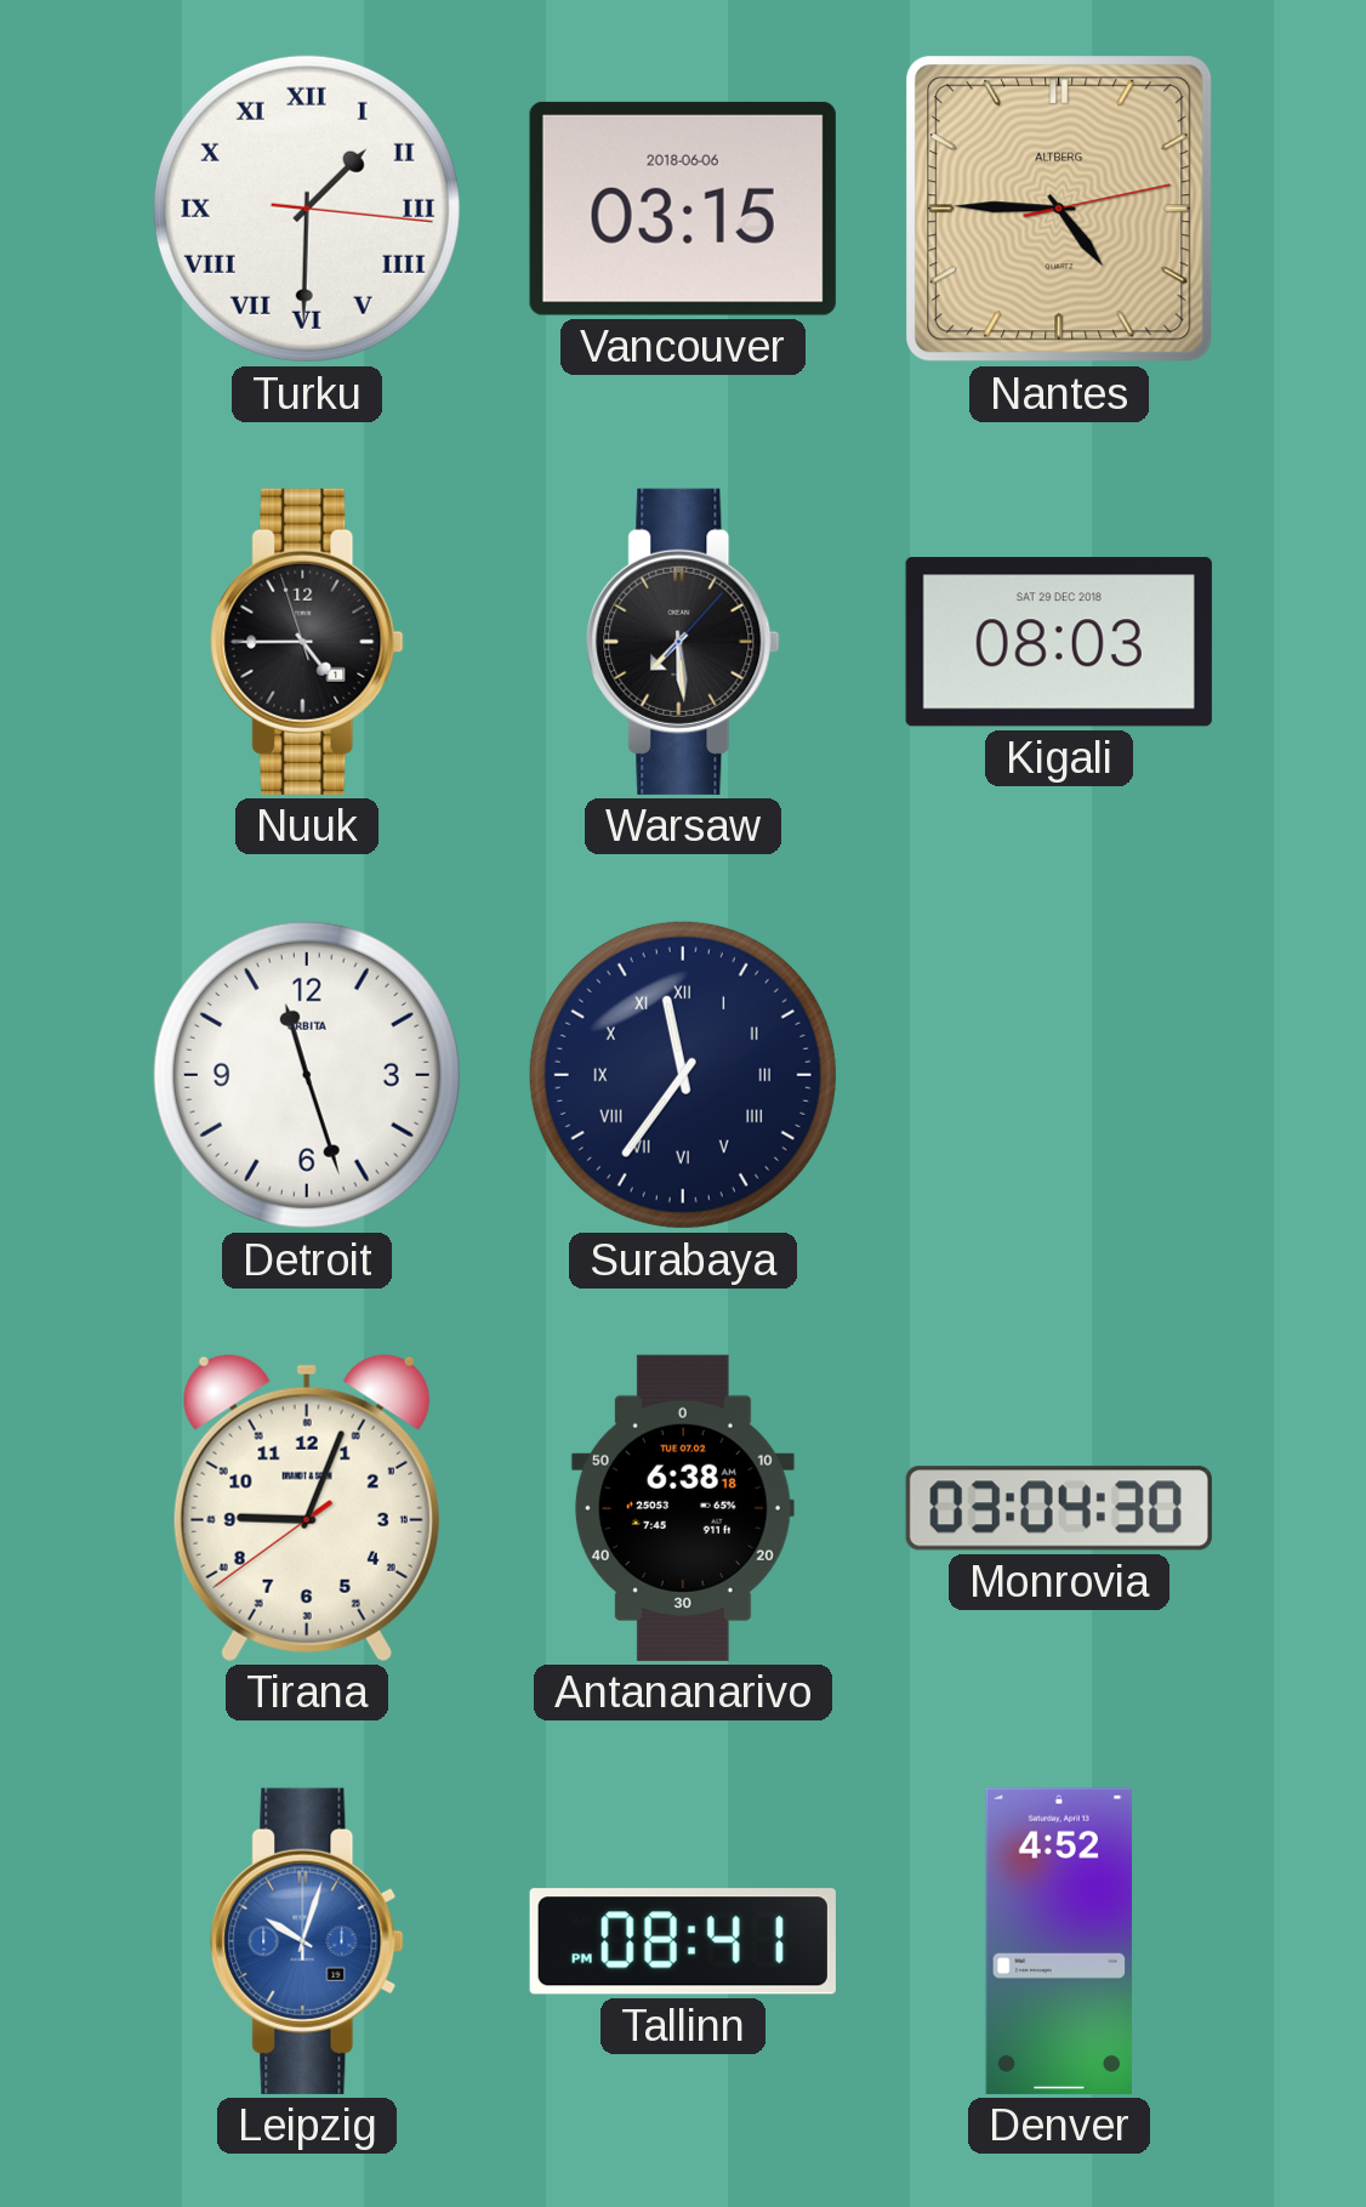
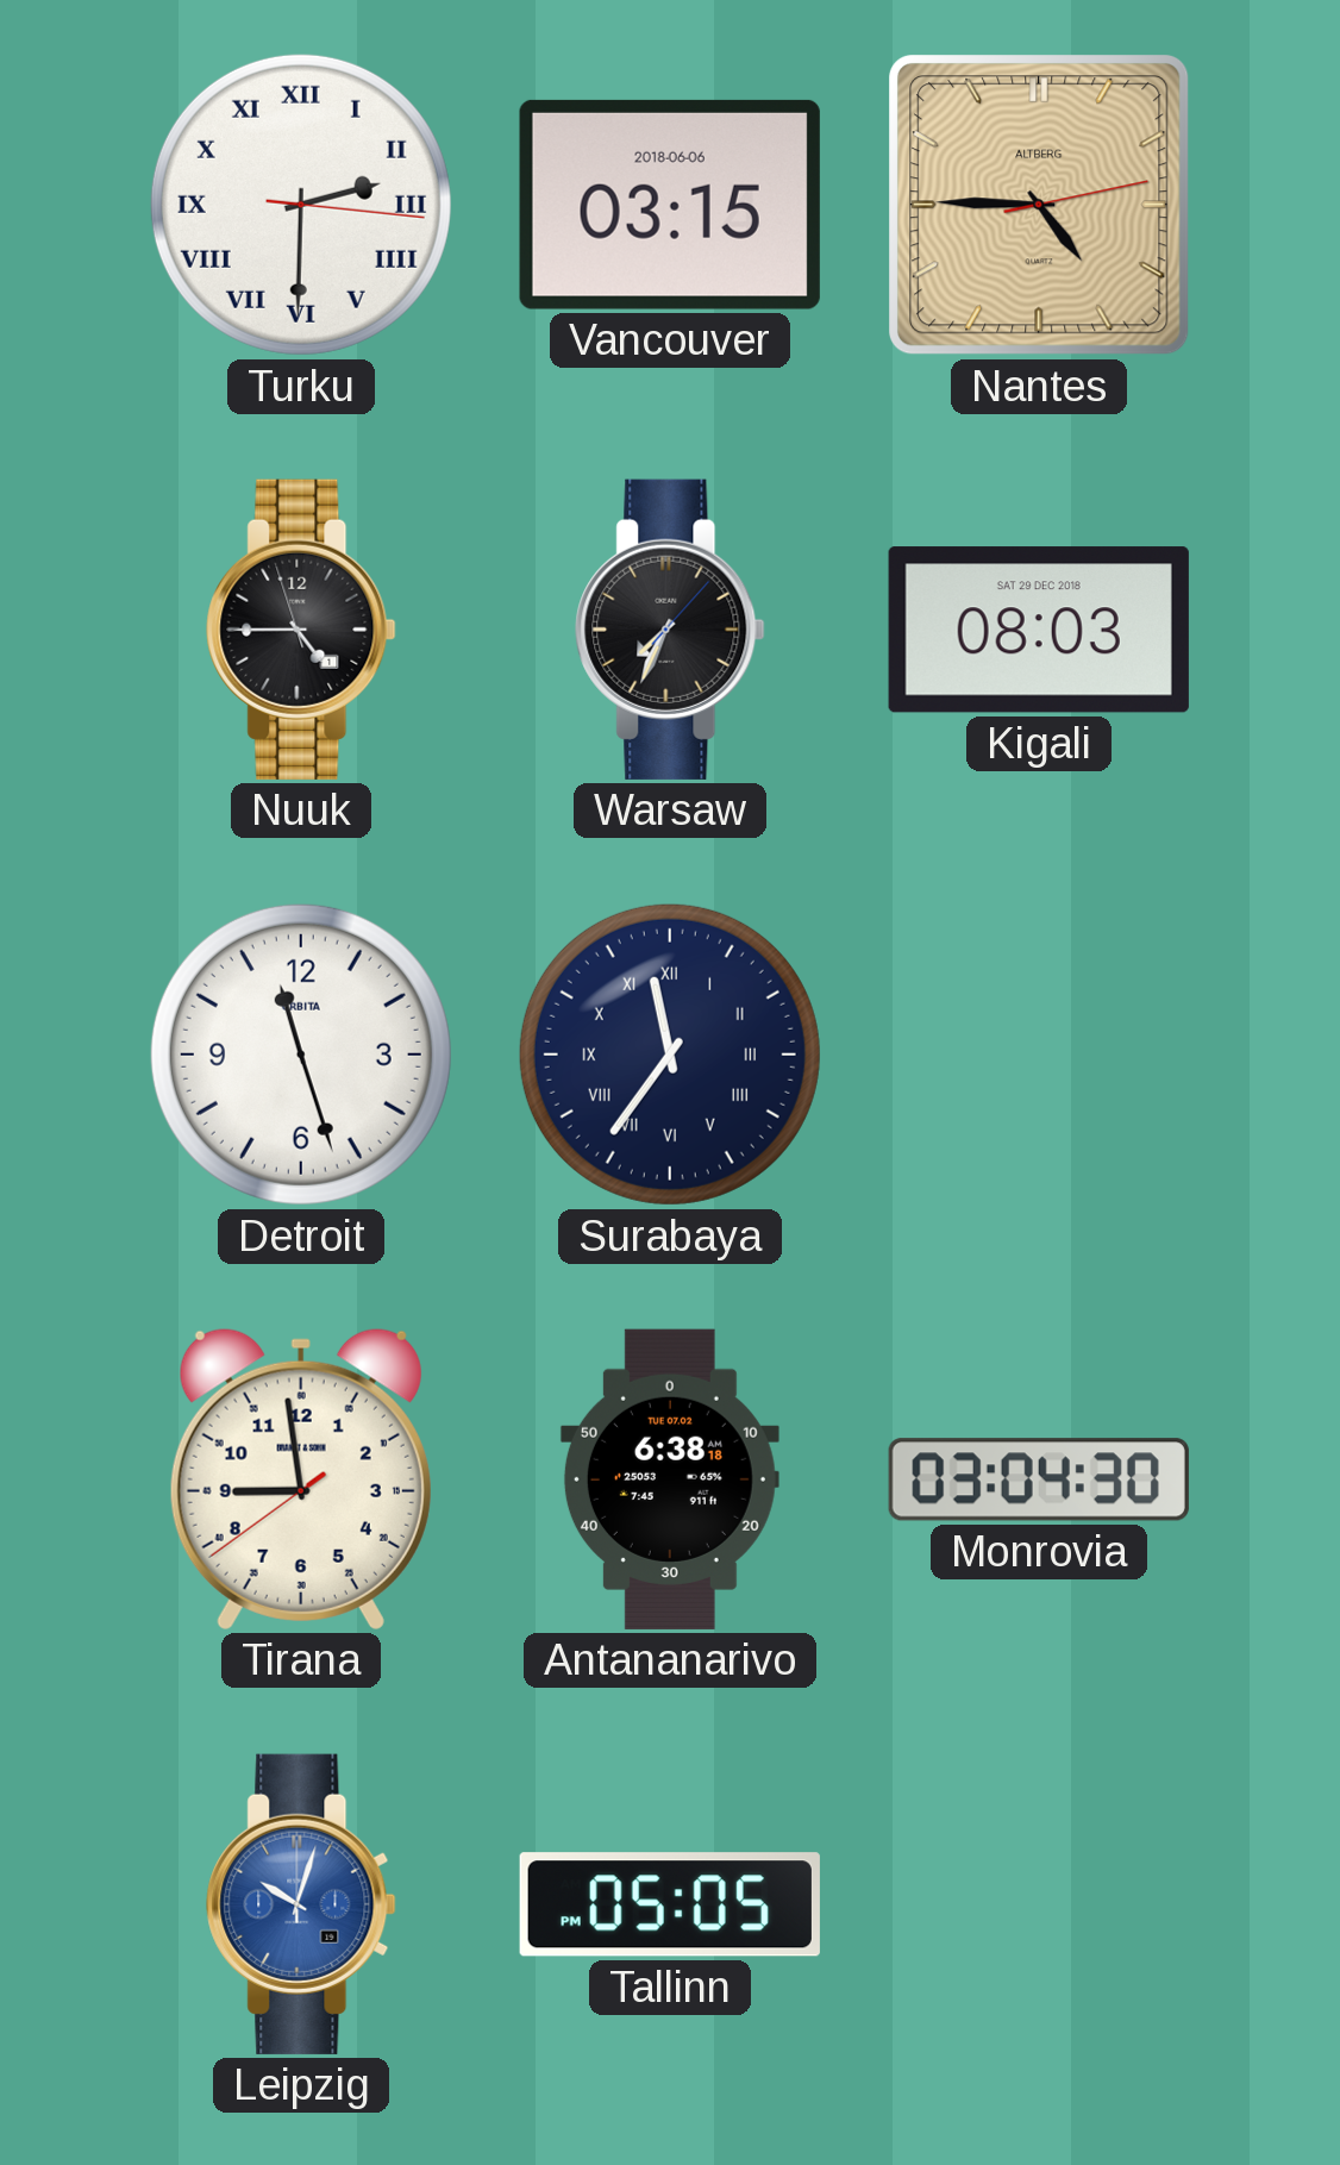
Turku: 1:30 -> 2:30
Warsaw: 7:29 -> 7:34
Tirana: 9:03 -> 8:58
Tallinn: 08:41 -> 05:05
Denver: 4:52 -> none
